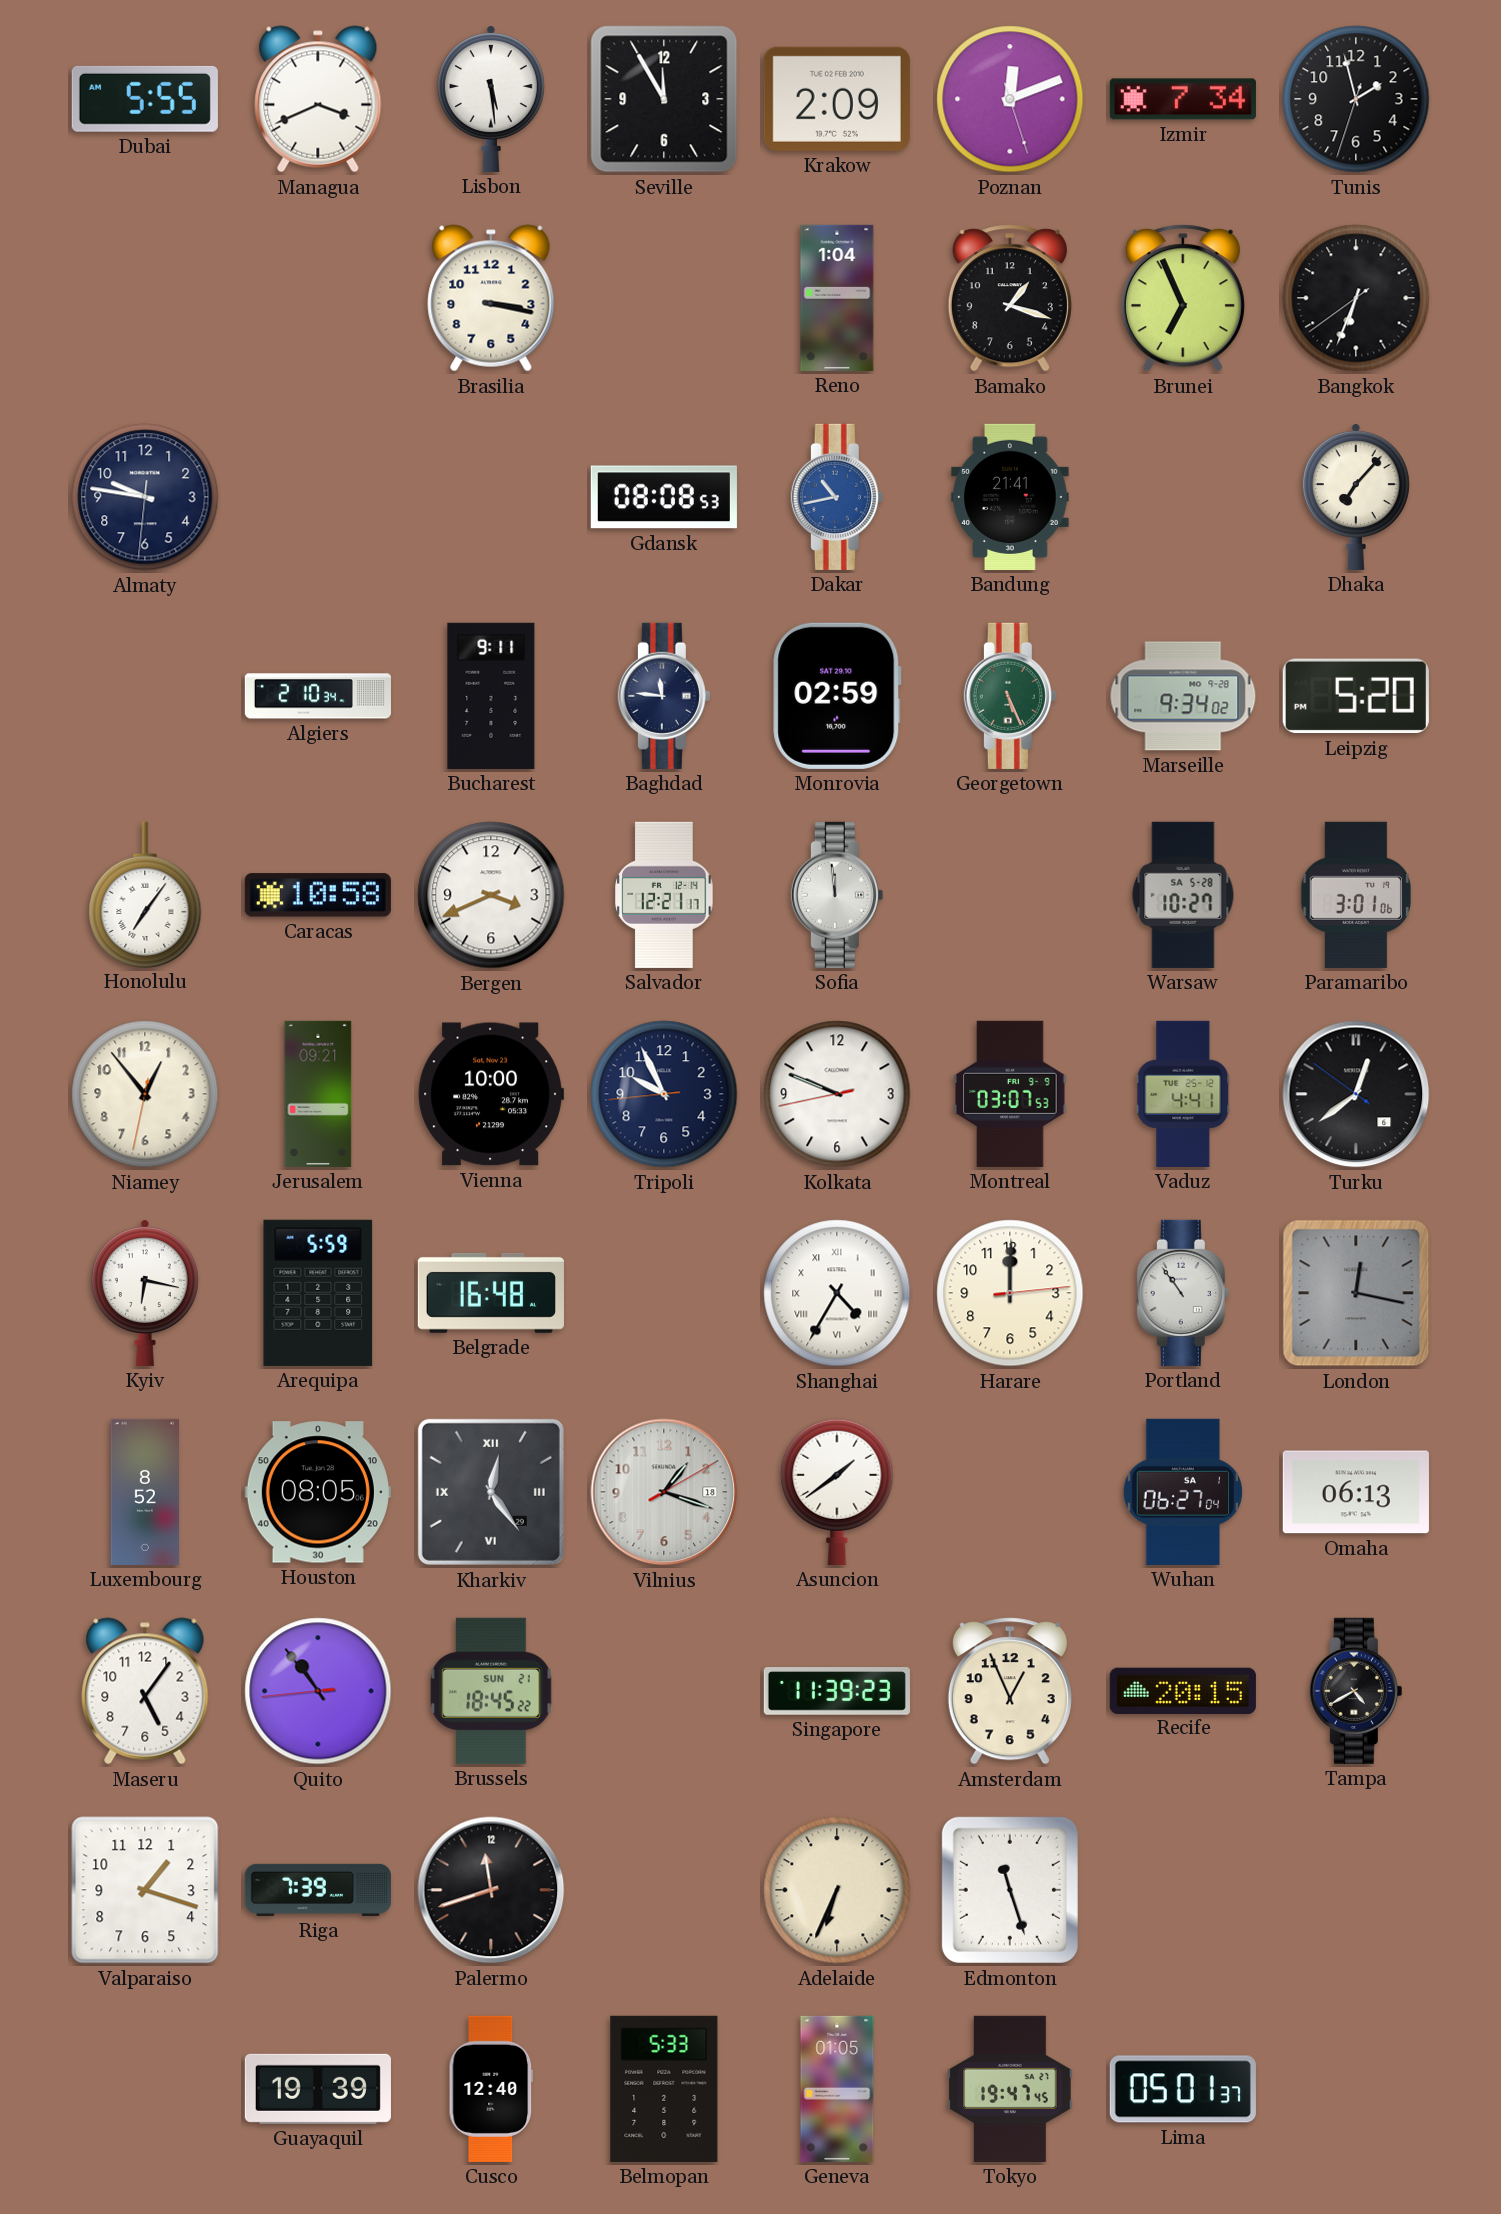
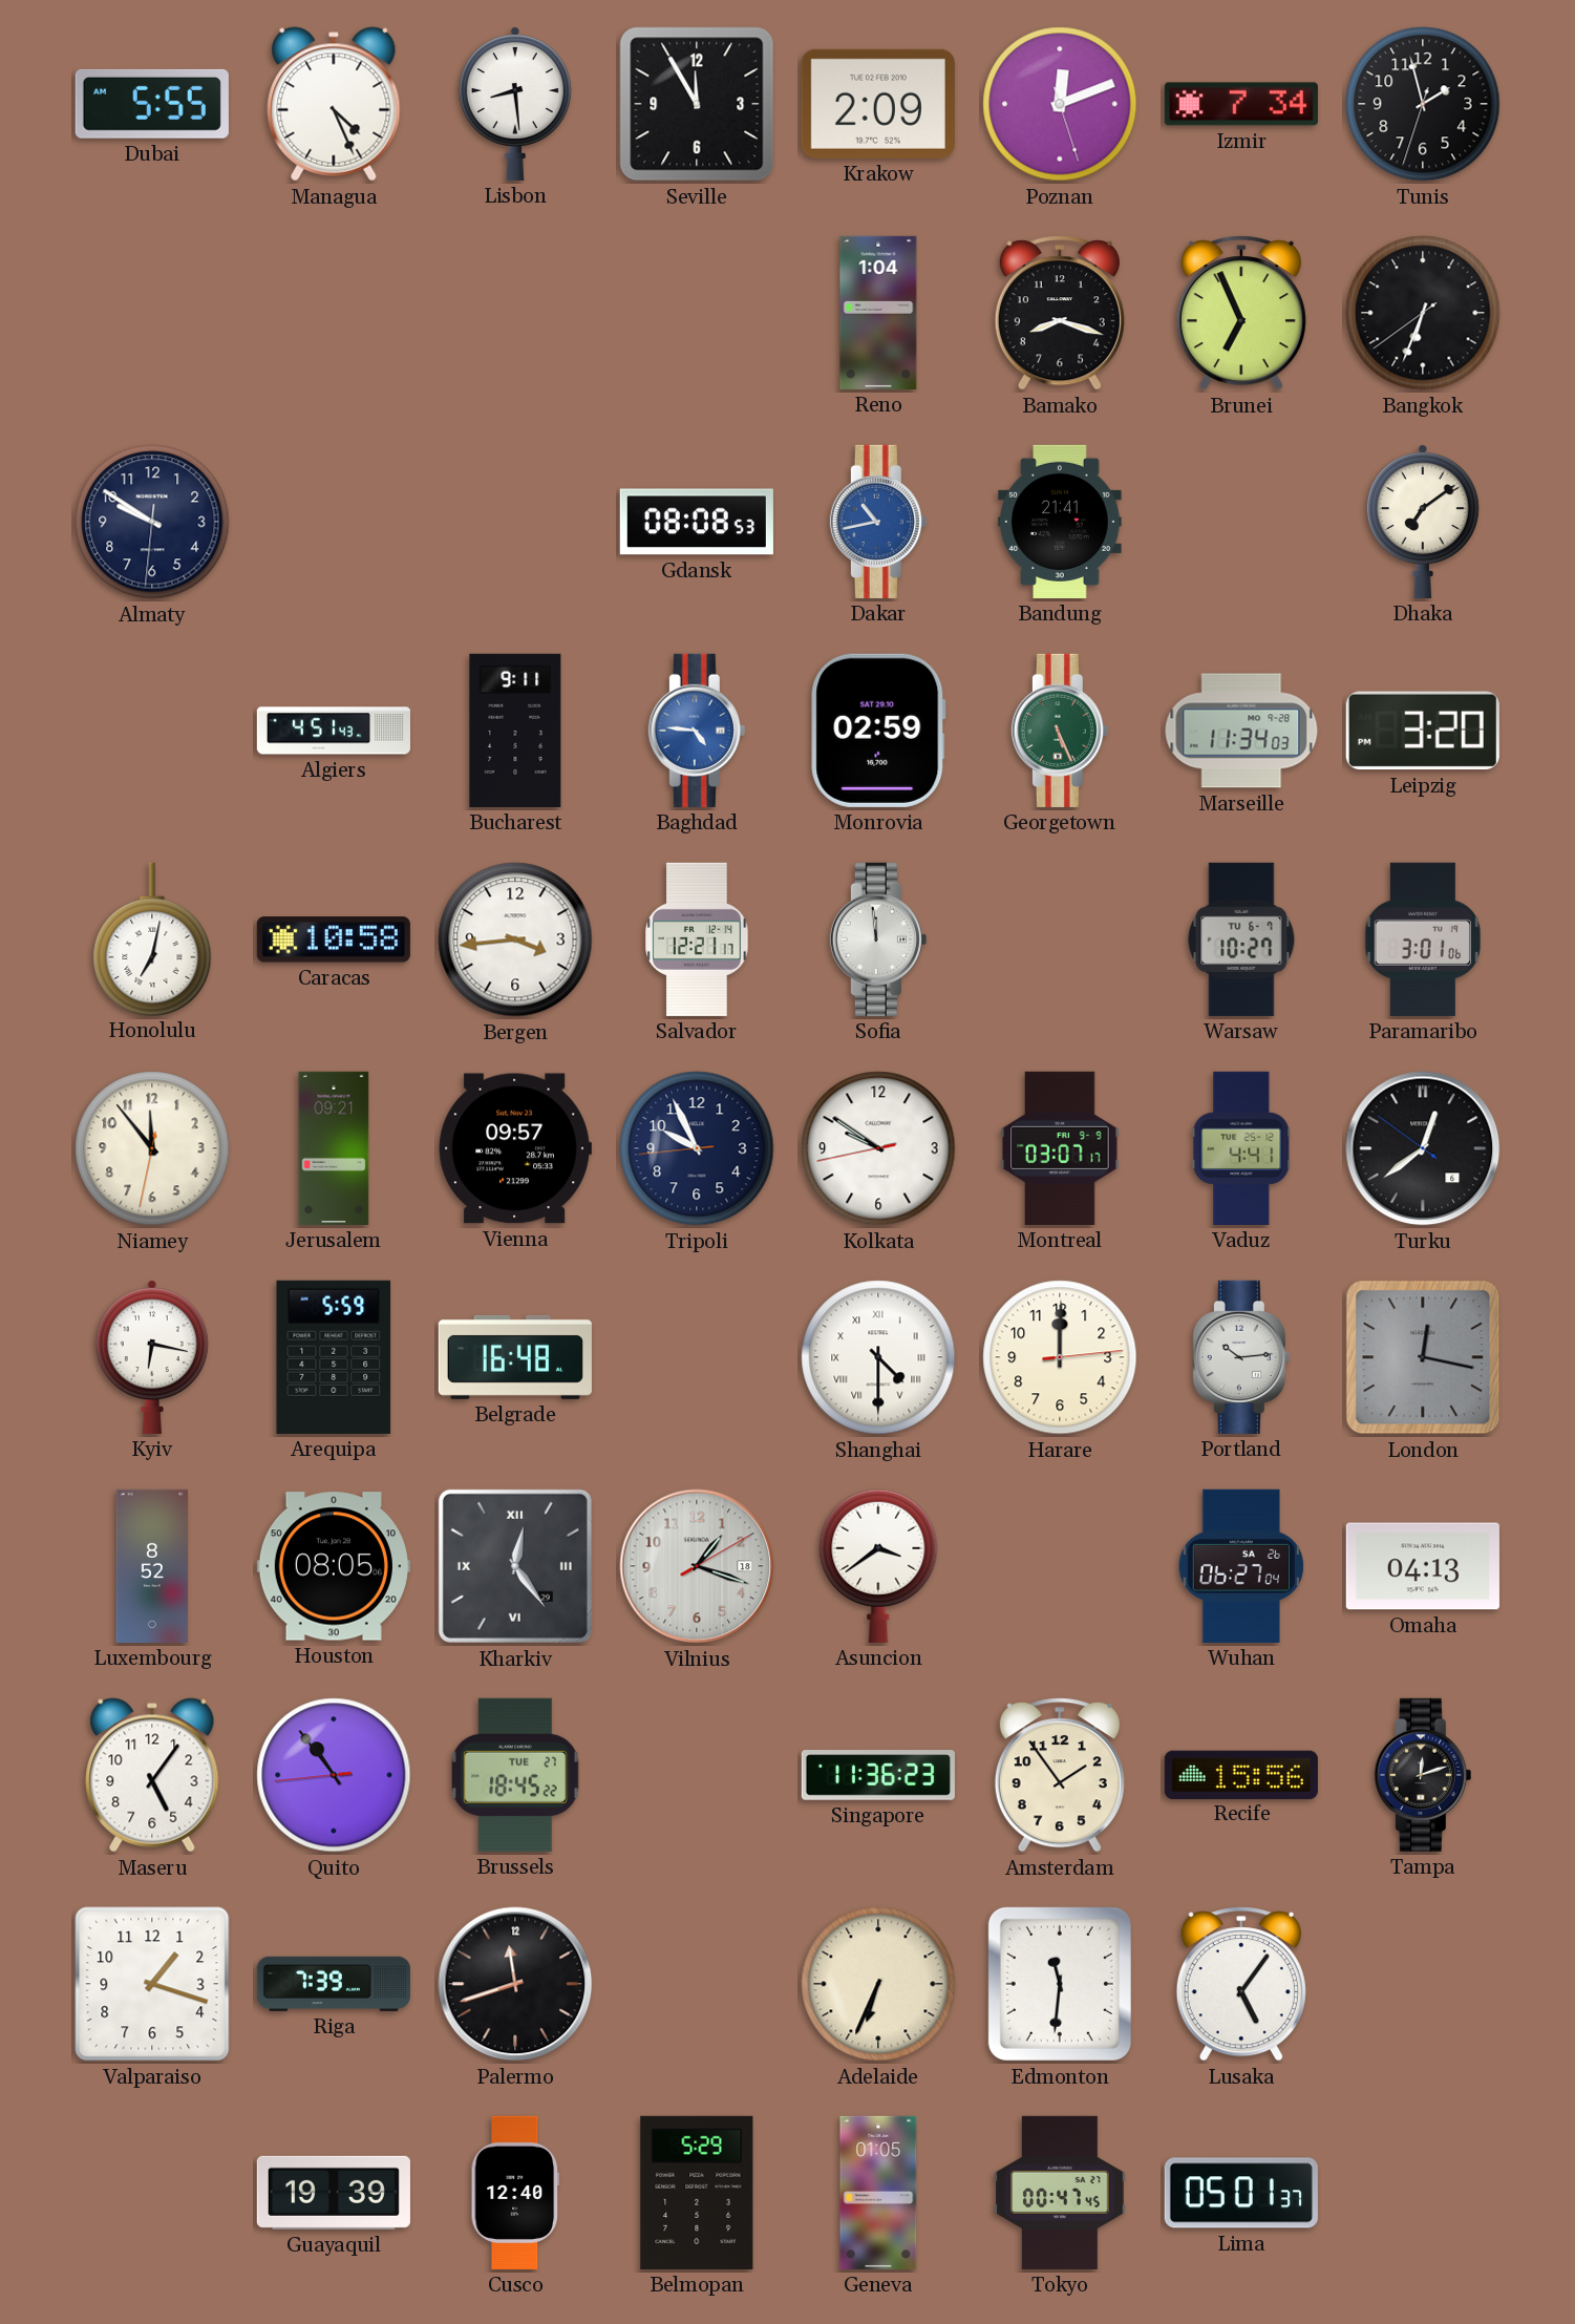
Managua: 3:41 -> 4:26
Lisbon: 5:29 -> 8:29
Brasilia: 3:17 -> none
Bamako: 1:18 -> 8:18
Almaty: 9:46 -> 9:50
Dhaka: 7:07 -> 7:09
Algiers: 2:10 -> 4:51
Baghdad: 11:46 -> 4:46
Baghdad dial: navy -> blue
Marseille: 9:34 -> 11:34
Leipzig: 5:20 -> 3:20
Honolulu: 7:06 -> 7:02
Bergen: 3:41 -> 3:44
Warsaw date: SA 5-28 -> TU 6-7
Niamey: 12:53 -> 11:53
Vienna: 10:00 -> 09:57
Kolkata: 9:48 -> 9:50
Montreal: 03:07:53 -> 03:07:17
Shanghai: 4:35 -> 4:30
Portland: 10:54 -> 10:14
Asuncion: 1:39 -> 3:39
Wuhan date: SA 1 -> SA 26
Omaha: 06:13 -> 04:13
Brussels date: SUN 21 -> TUE 27
Singapore: 11:39 -> 11:36
Amsterdam: 12:56 -> 1:54
Recife: 20:15 -> 15:56
Tampa: 4:40 -> 12:12
Edmonton: 11:27 -> 11:31
Lusaka: none -> 5:06
Belmopan: 5:33 -> 5:29
Tokyo: 19:47 -> 00:47
